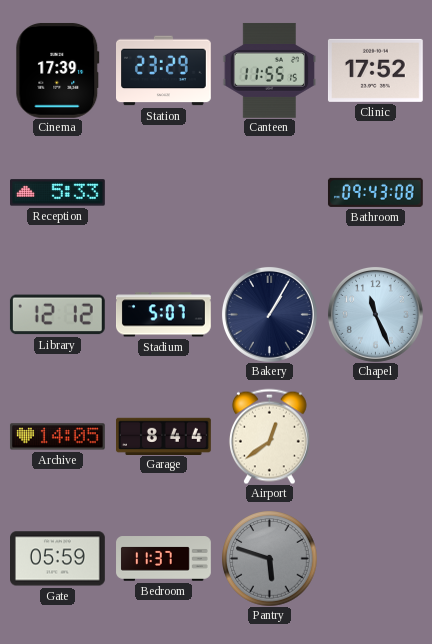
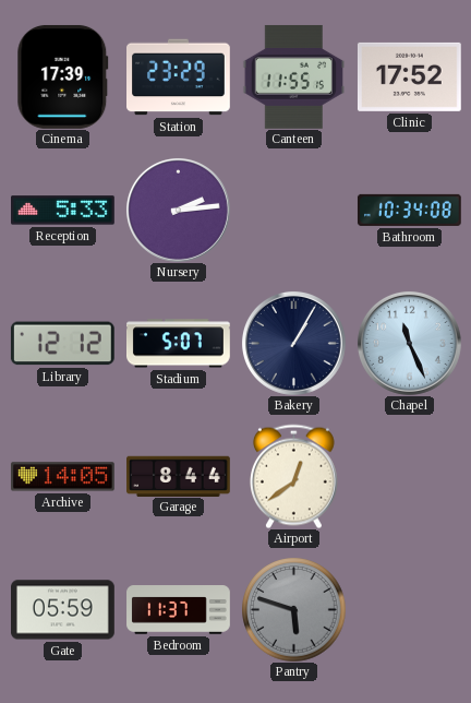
Nursery: none -> 2:14
Bathroom: 09:43 -> 10:34
